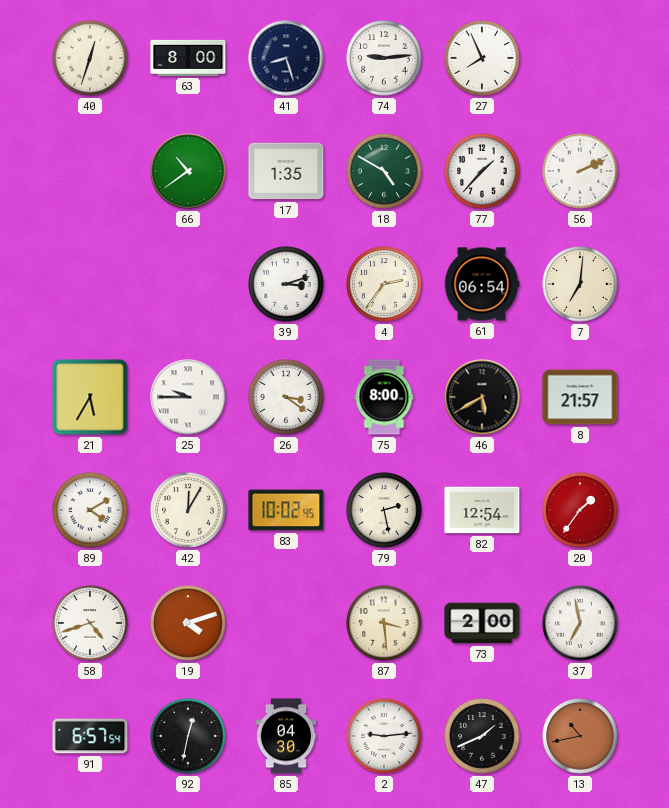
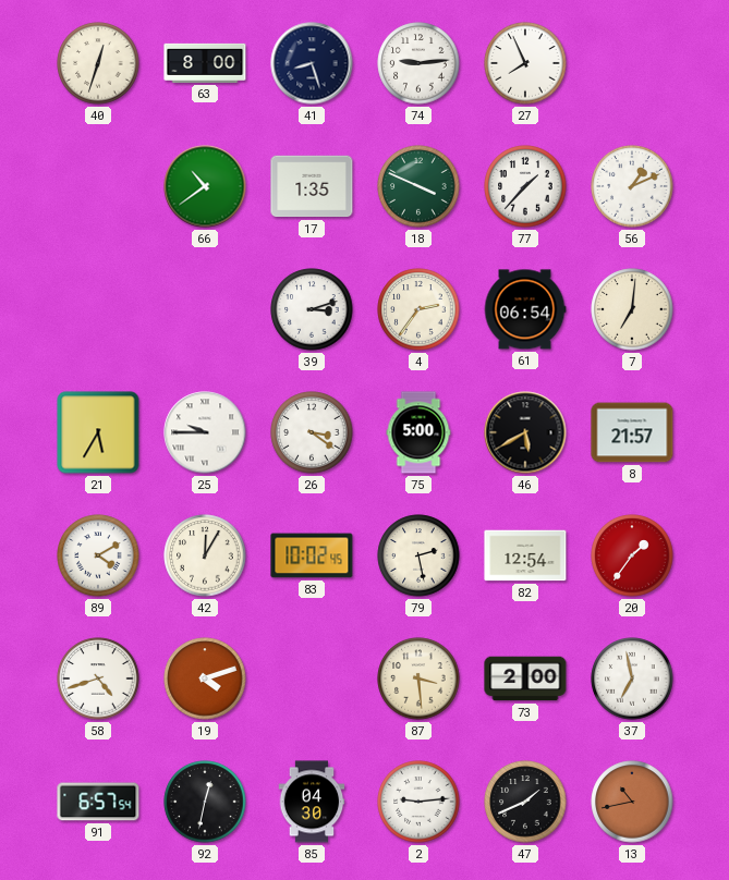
18: 4:50 -> 3:49
56: 2:11 -> 1:11
75: 8:00 -> 5:00
